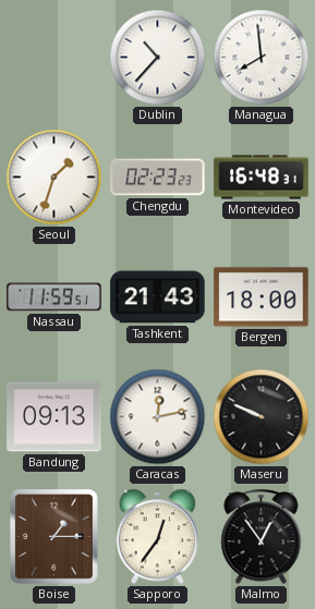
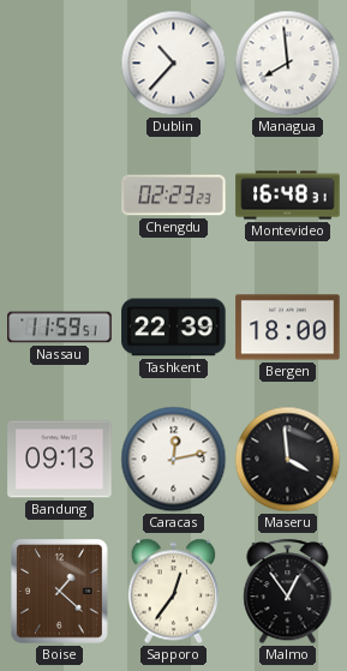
Seoul: 1:33 -> none
Tashkent: 21:43 -> 22:39
Maseru: 9:49 -> 3:59
Boise: 1:15 -> 1:22
